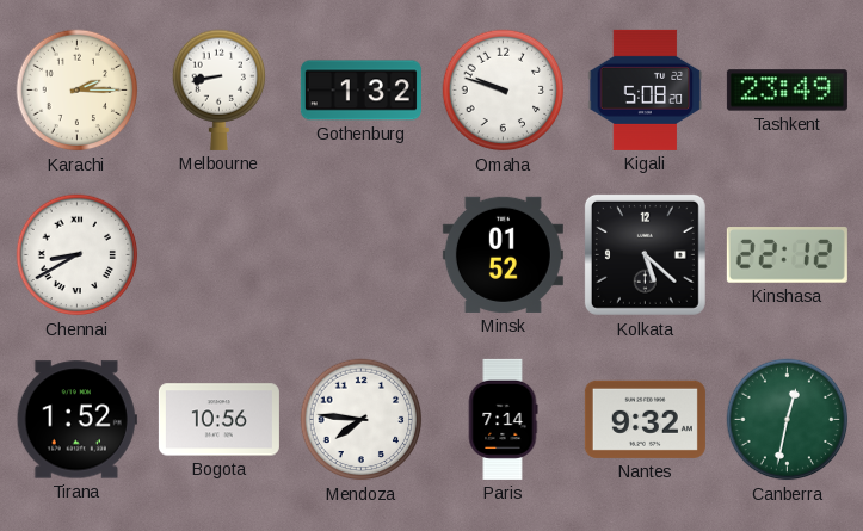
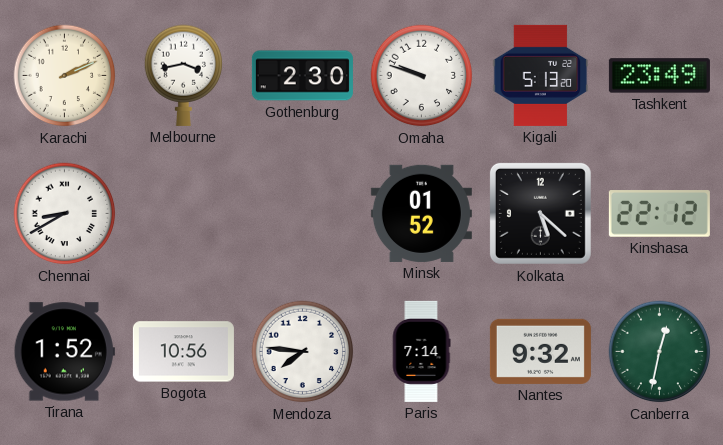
Karachi: 2:15 -> 2:11
Melbourne: 8:43 -> 3:43
Gothenburg: 1:32 -> 2:30
Kigali: 5:08 -> 5:13
